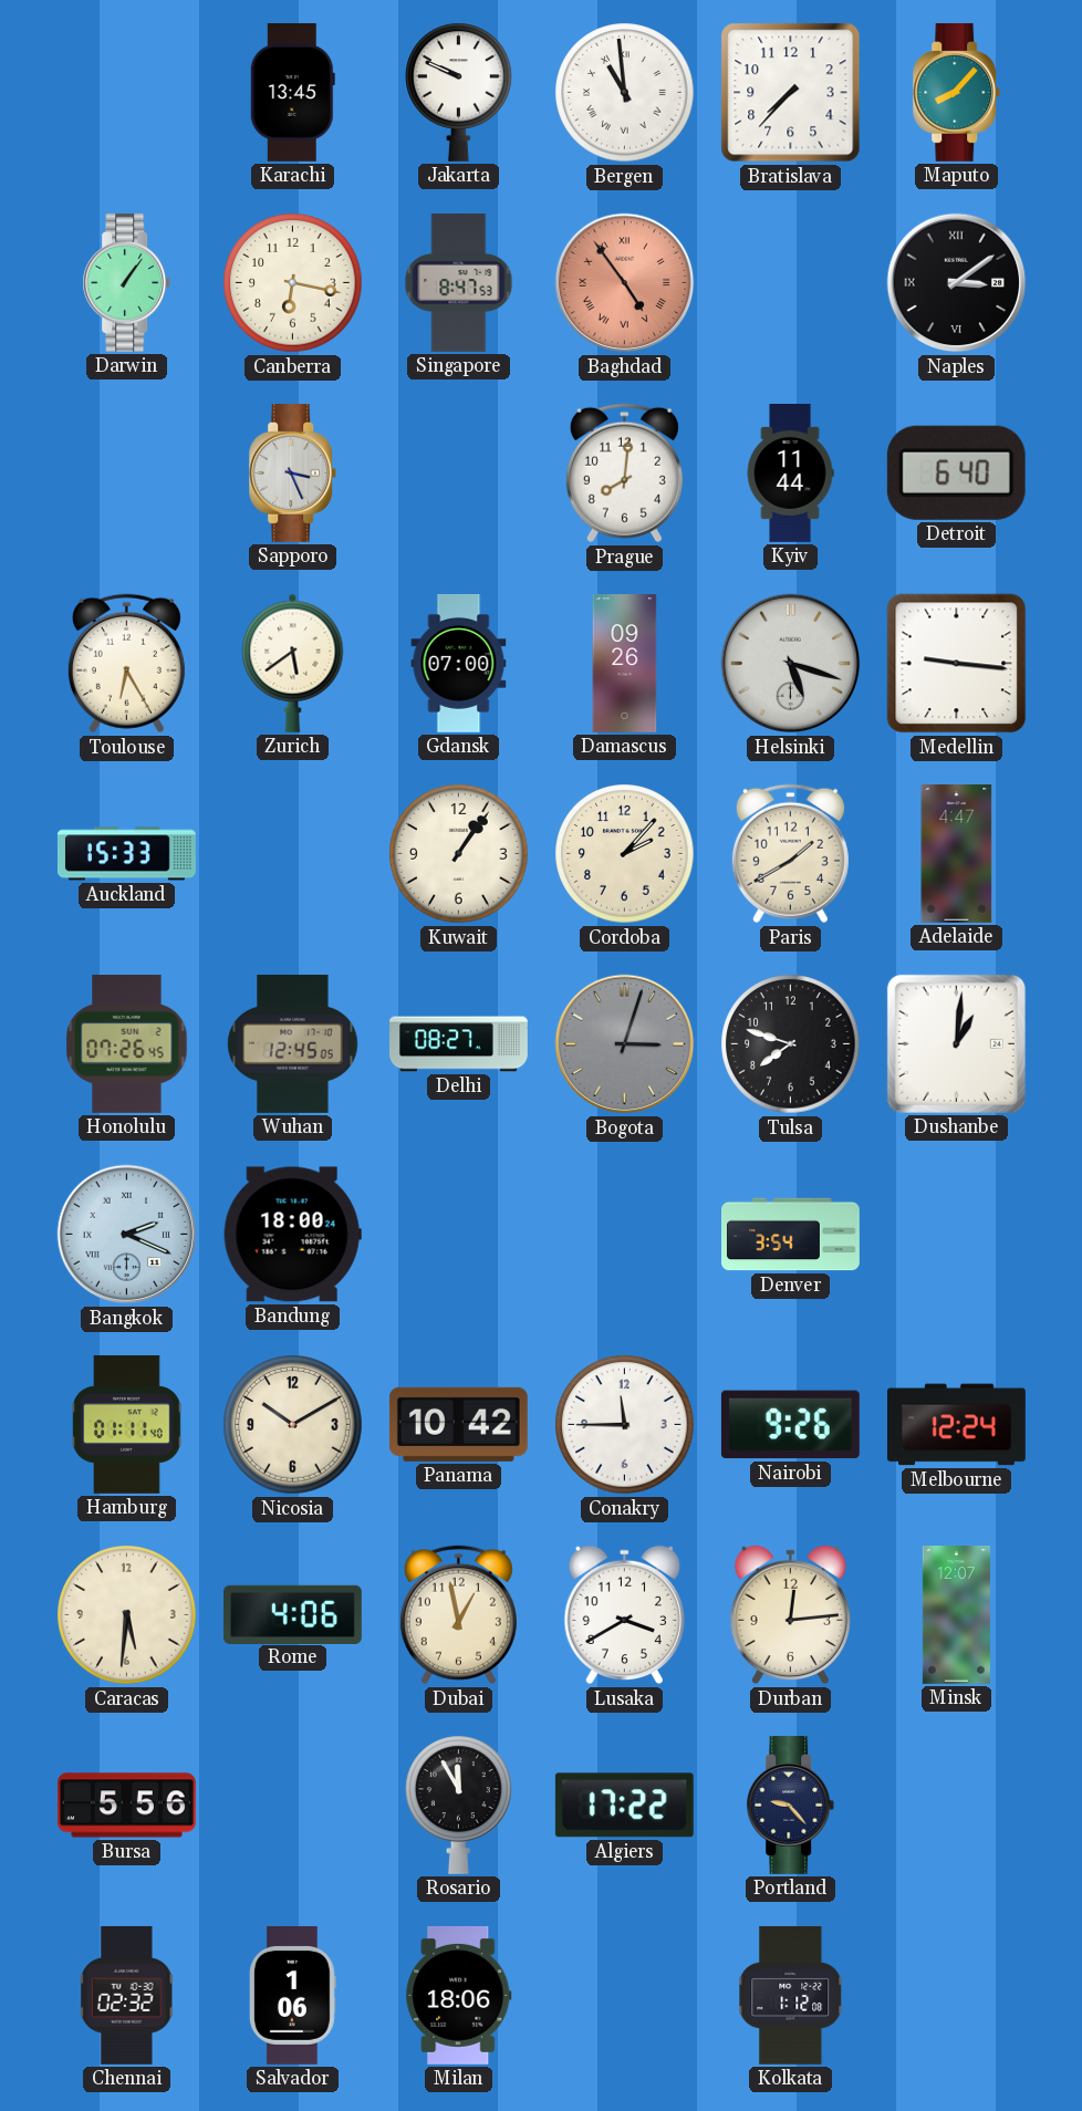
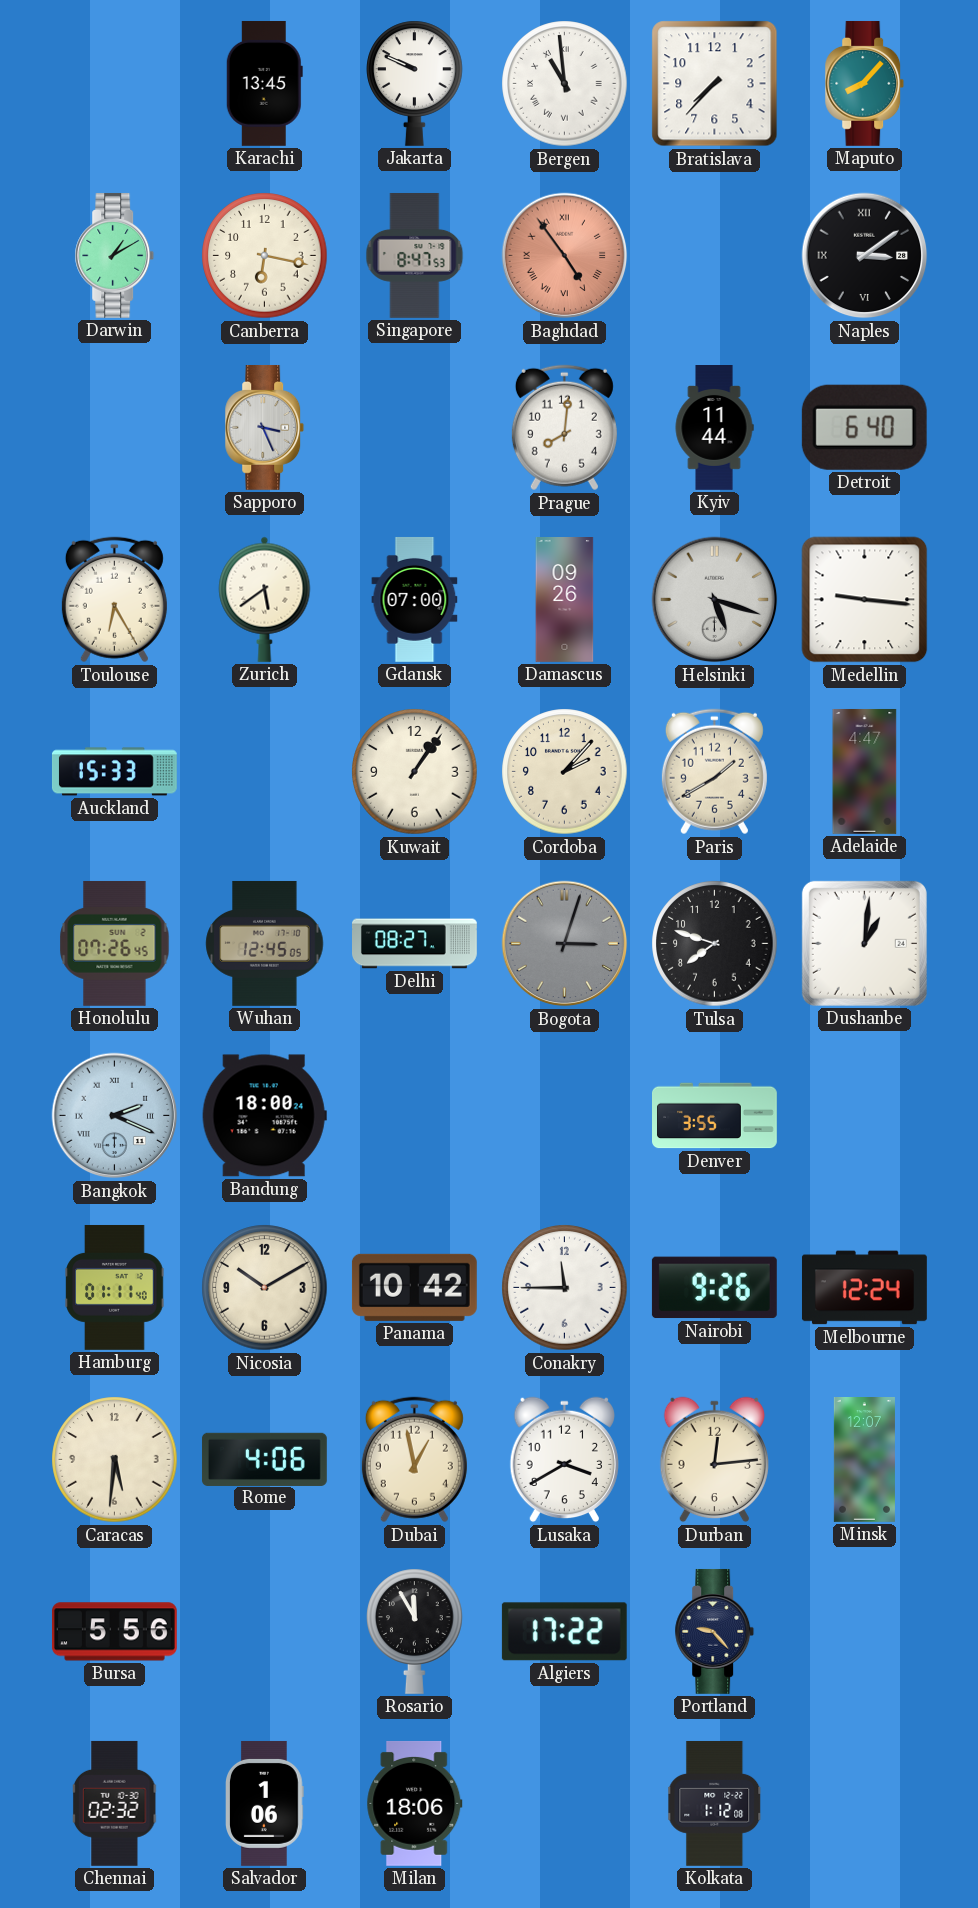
Darwin: 1:06 -> 1:10
Denver: 3:54 -> 3:55
